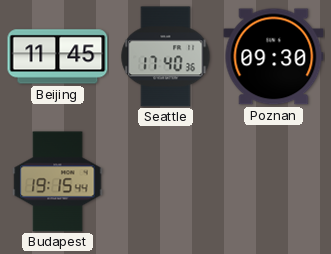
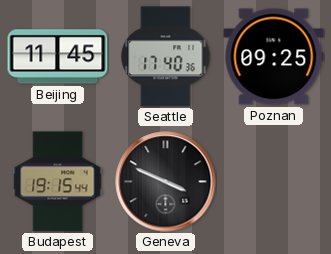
Poznan: 09:30 -> 09:25
Geneva: none -> 3:49
